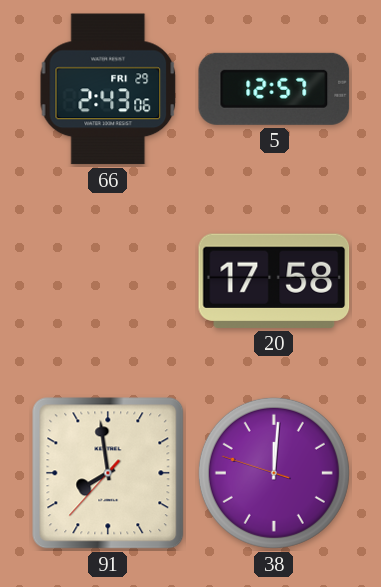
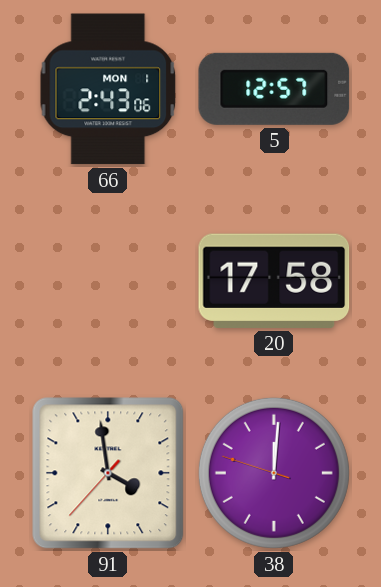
66 date: FRI 29 -> MON 1
91: 7:58 -> 3:58
